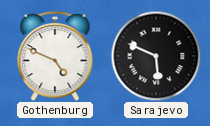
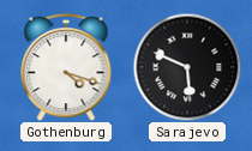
Gothenburg: 4:49 -> 4:18
